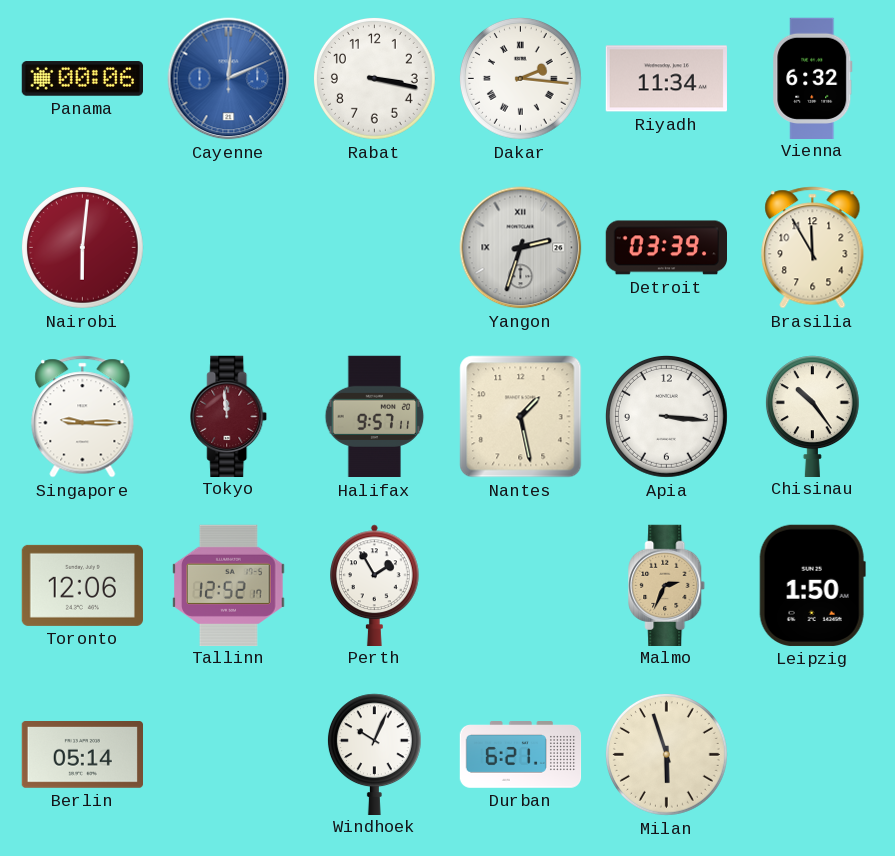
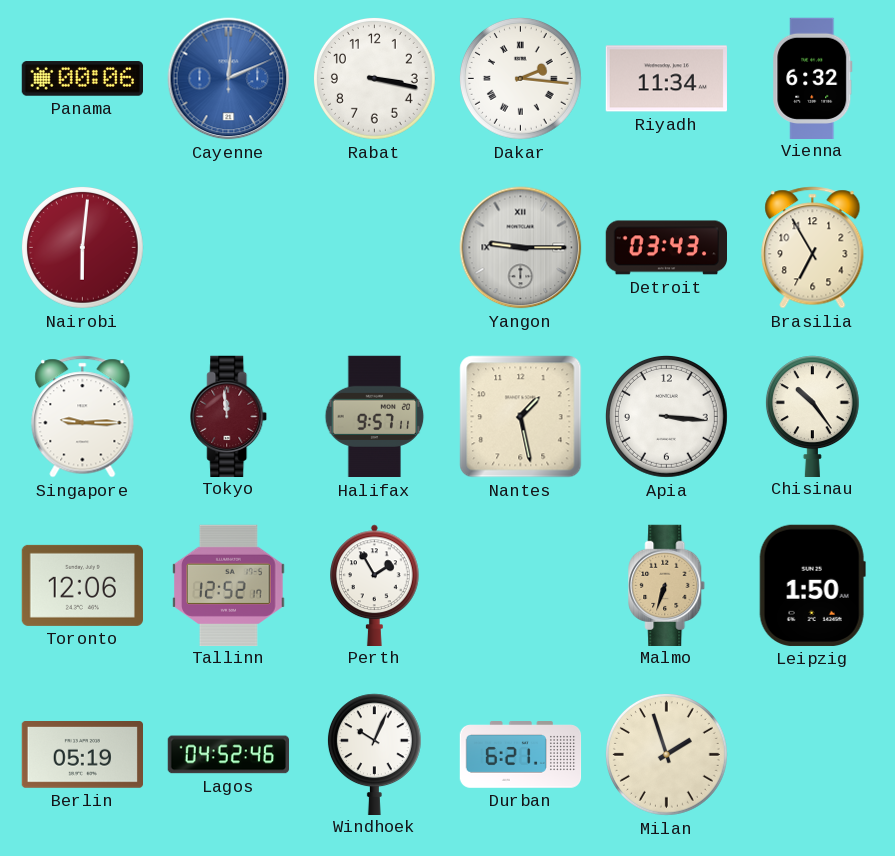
Yangon: 2:33 -> 9:15
Detroit: 03:39 -> 03:43
Brasilia: 11:55 -> 6:55
Malmo: 2:34 -> 6:33
Berlin: 05:14 -> 05:19
Lagos: none -> 04:52
Milan: 5:57 -> 1:57
